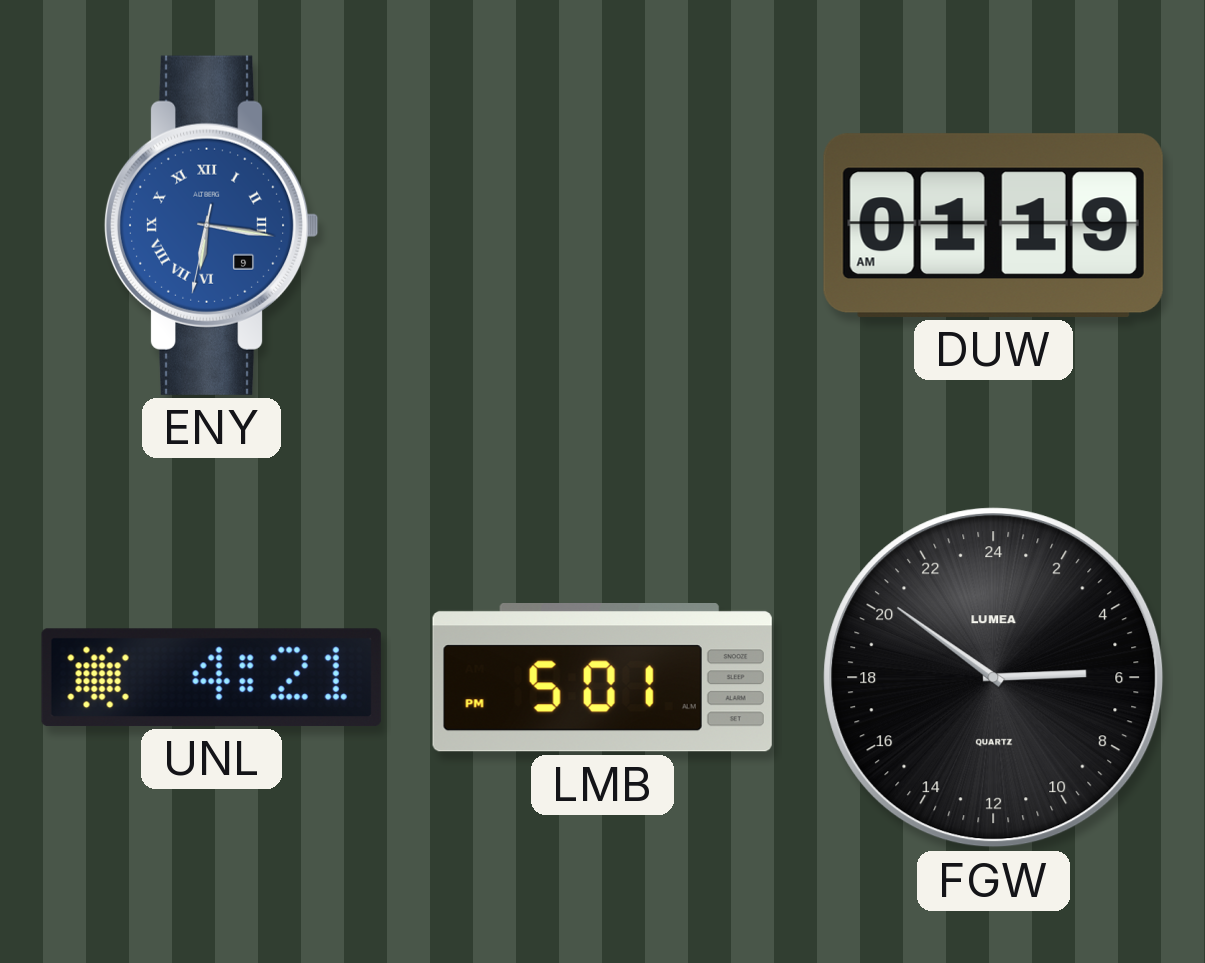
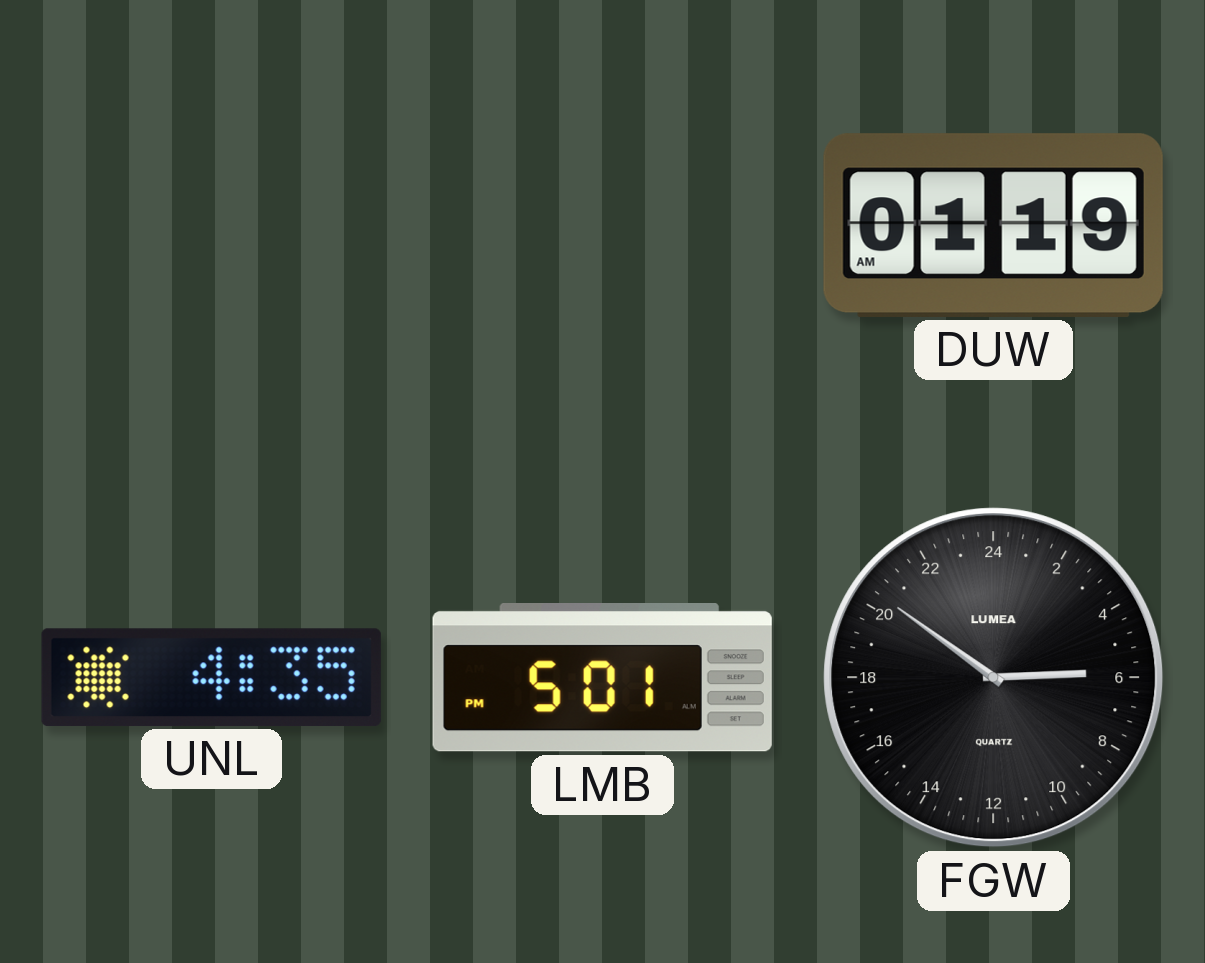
ENY: 6:16 -> none
UNL: 4:21 -> 4:35
